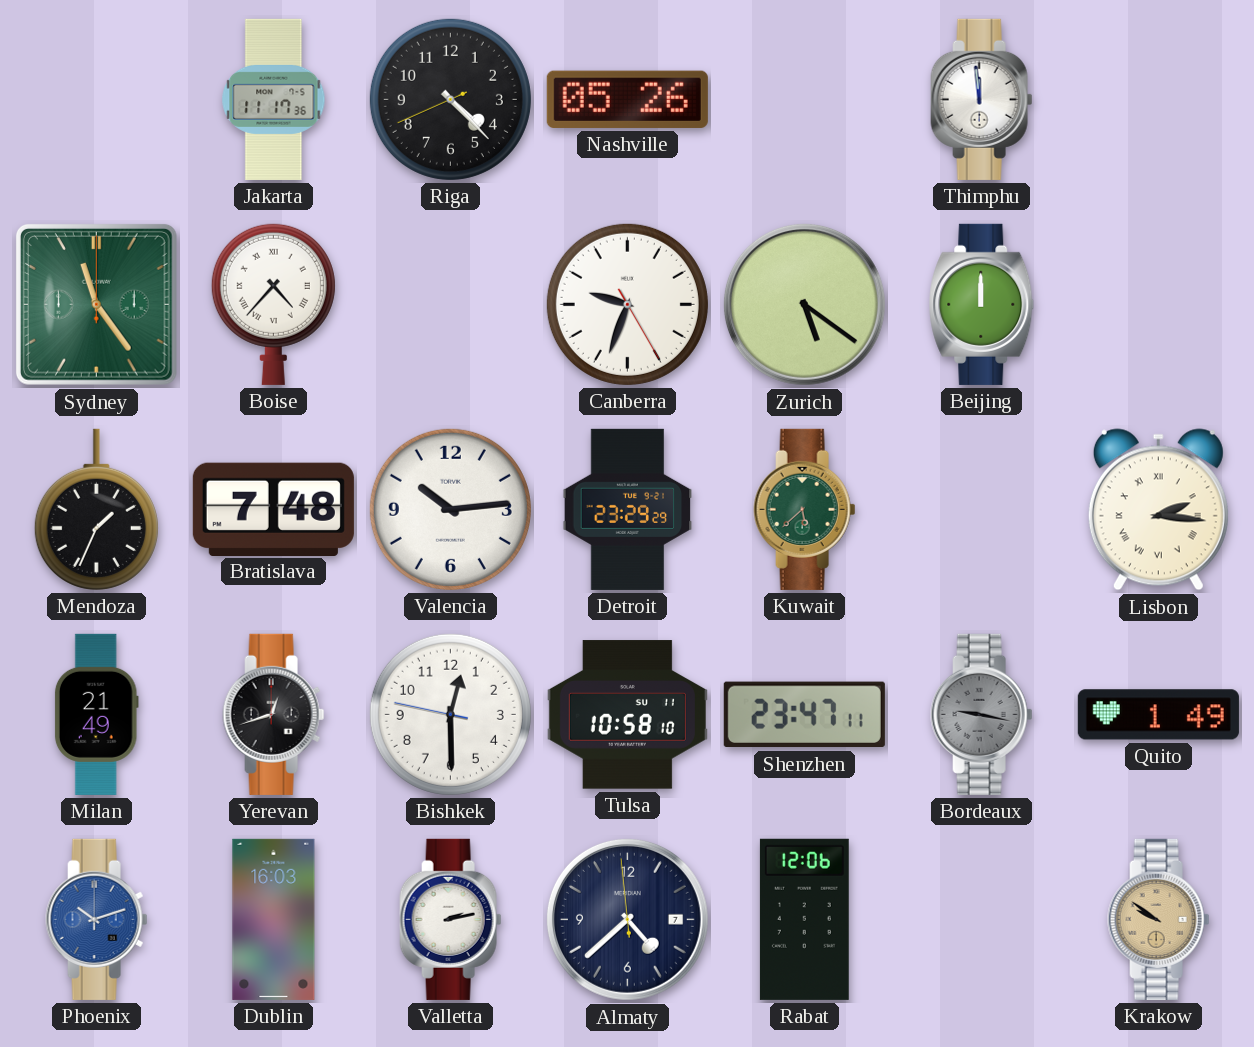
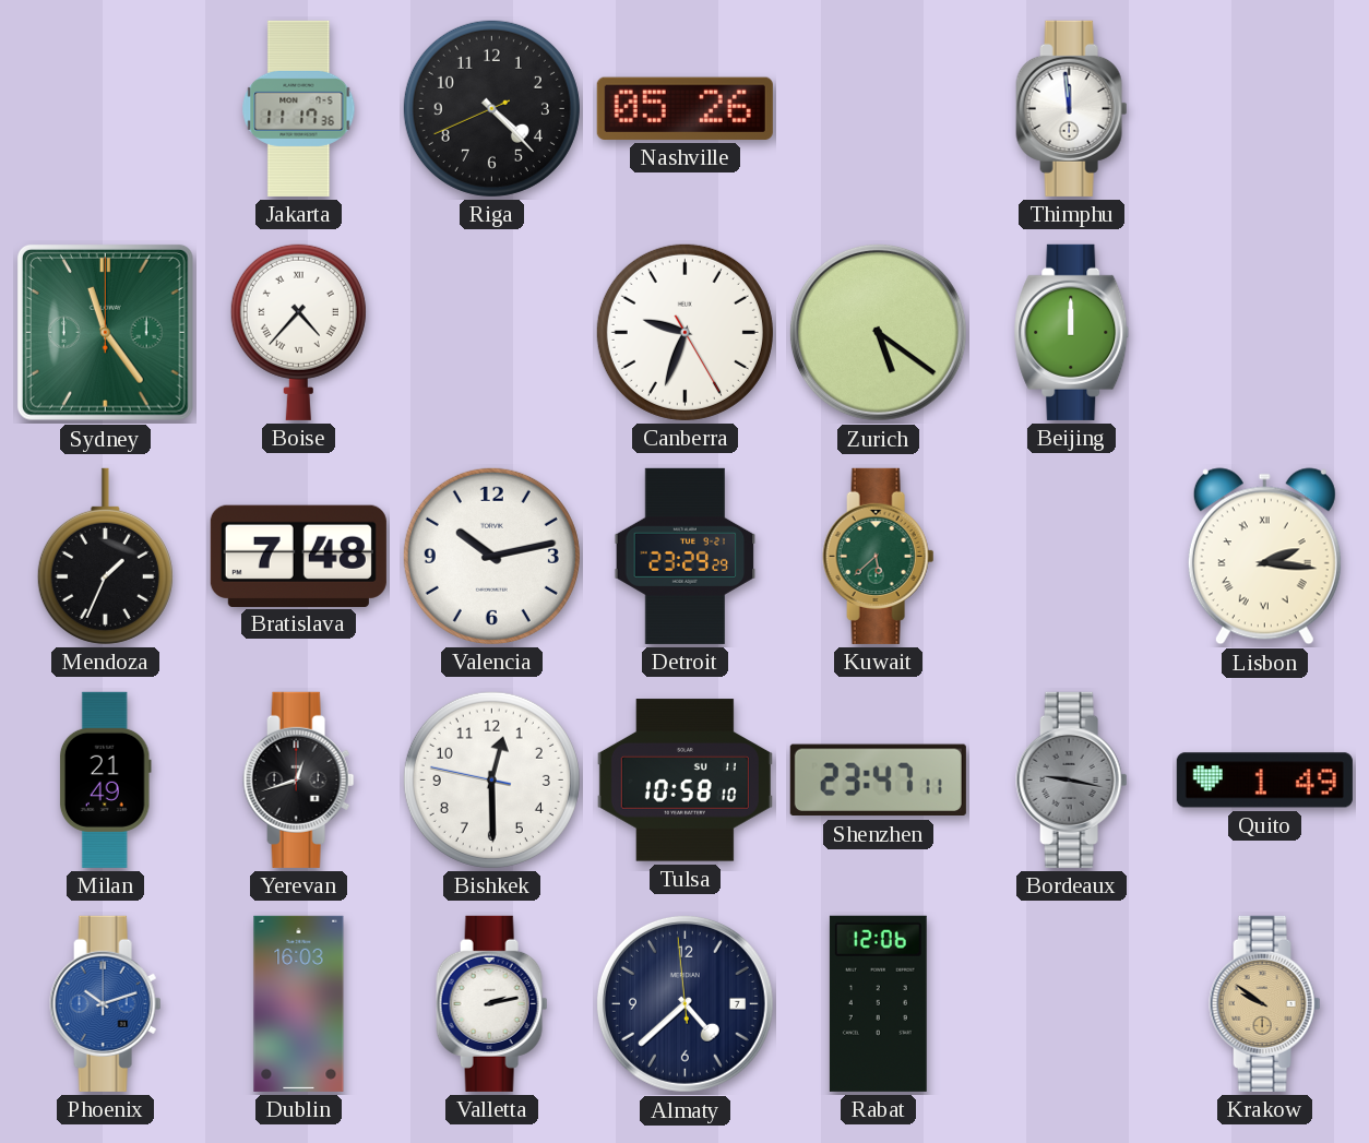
Valencia: 10:14 -> 10:13
